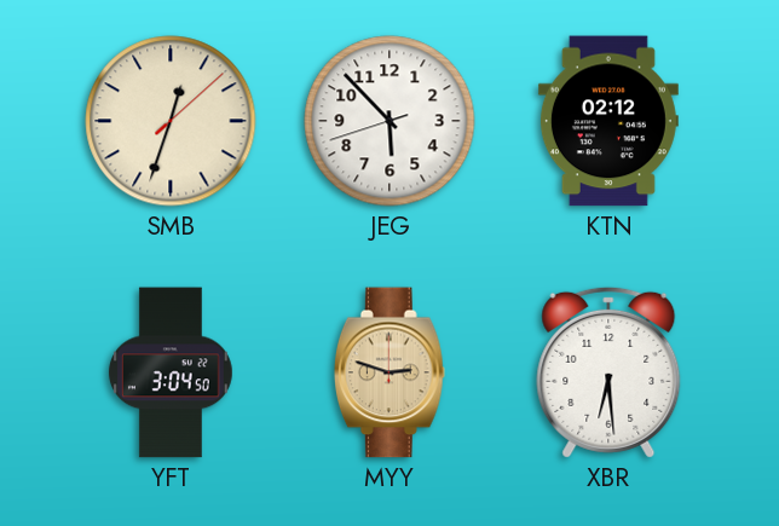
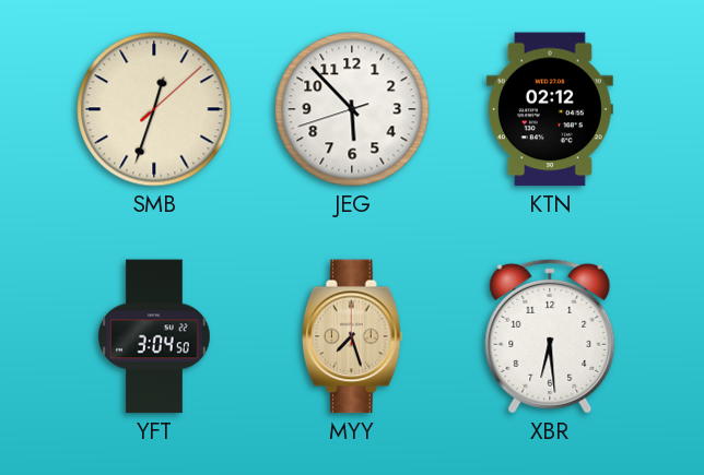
MYY: 2:48 -> 7:27
